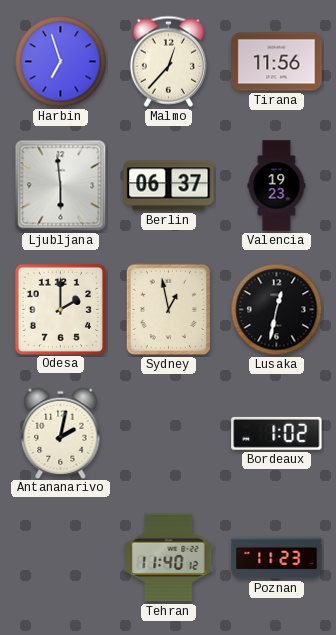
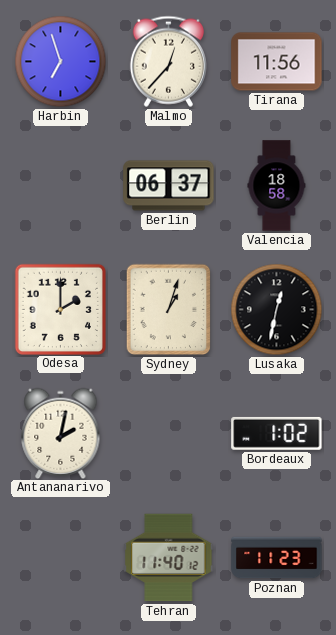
Ljubljana: 5:59 -> none
Valencia: 19:23 -> 18:58
Sydney: 12:58 -> 1:03
